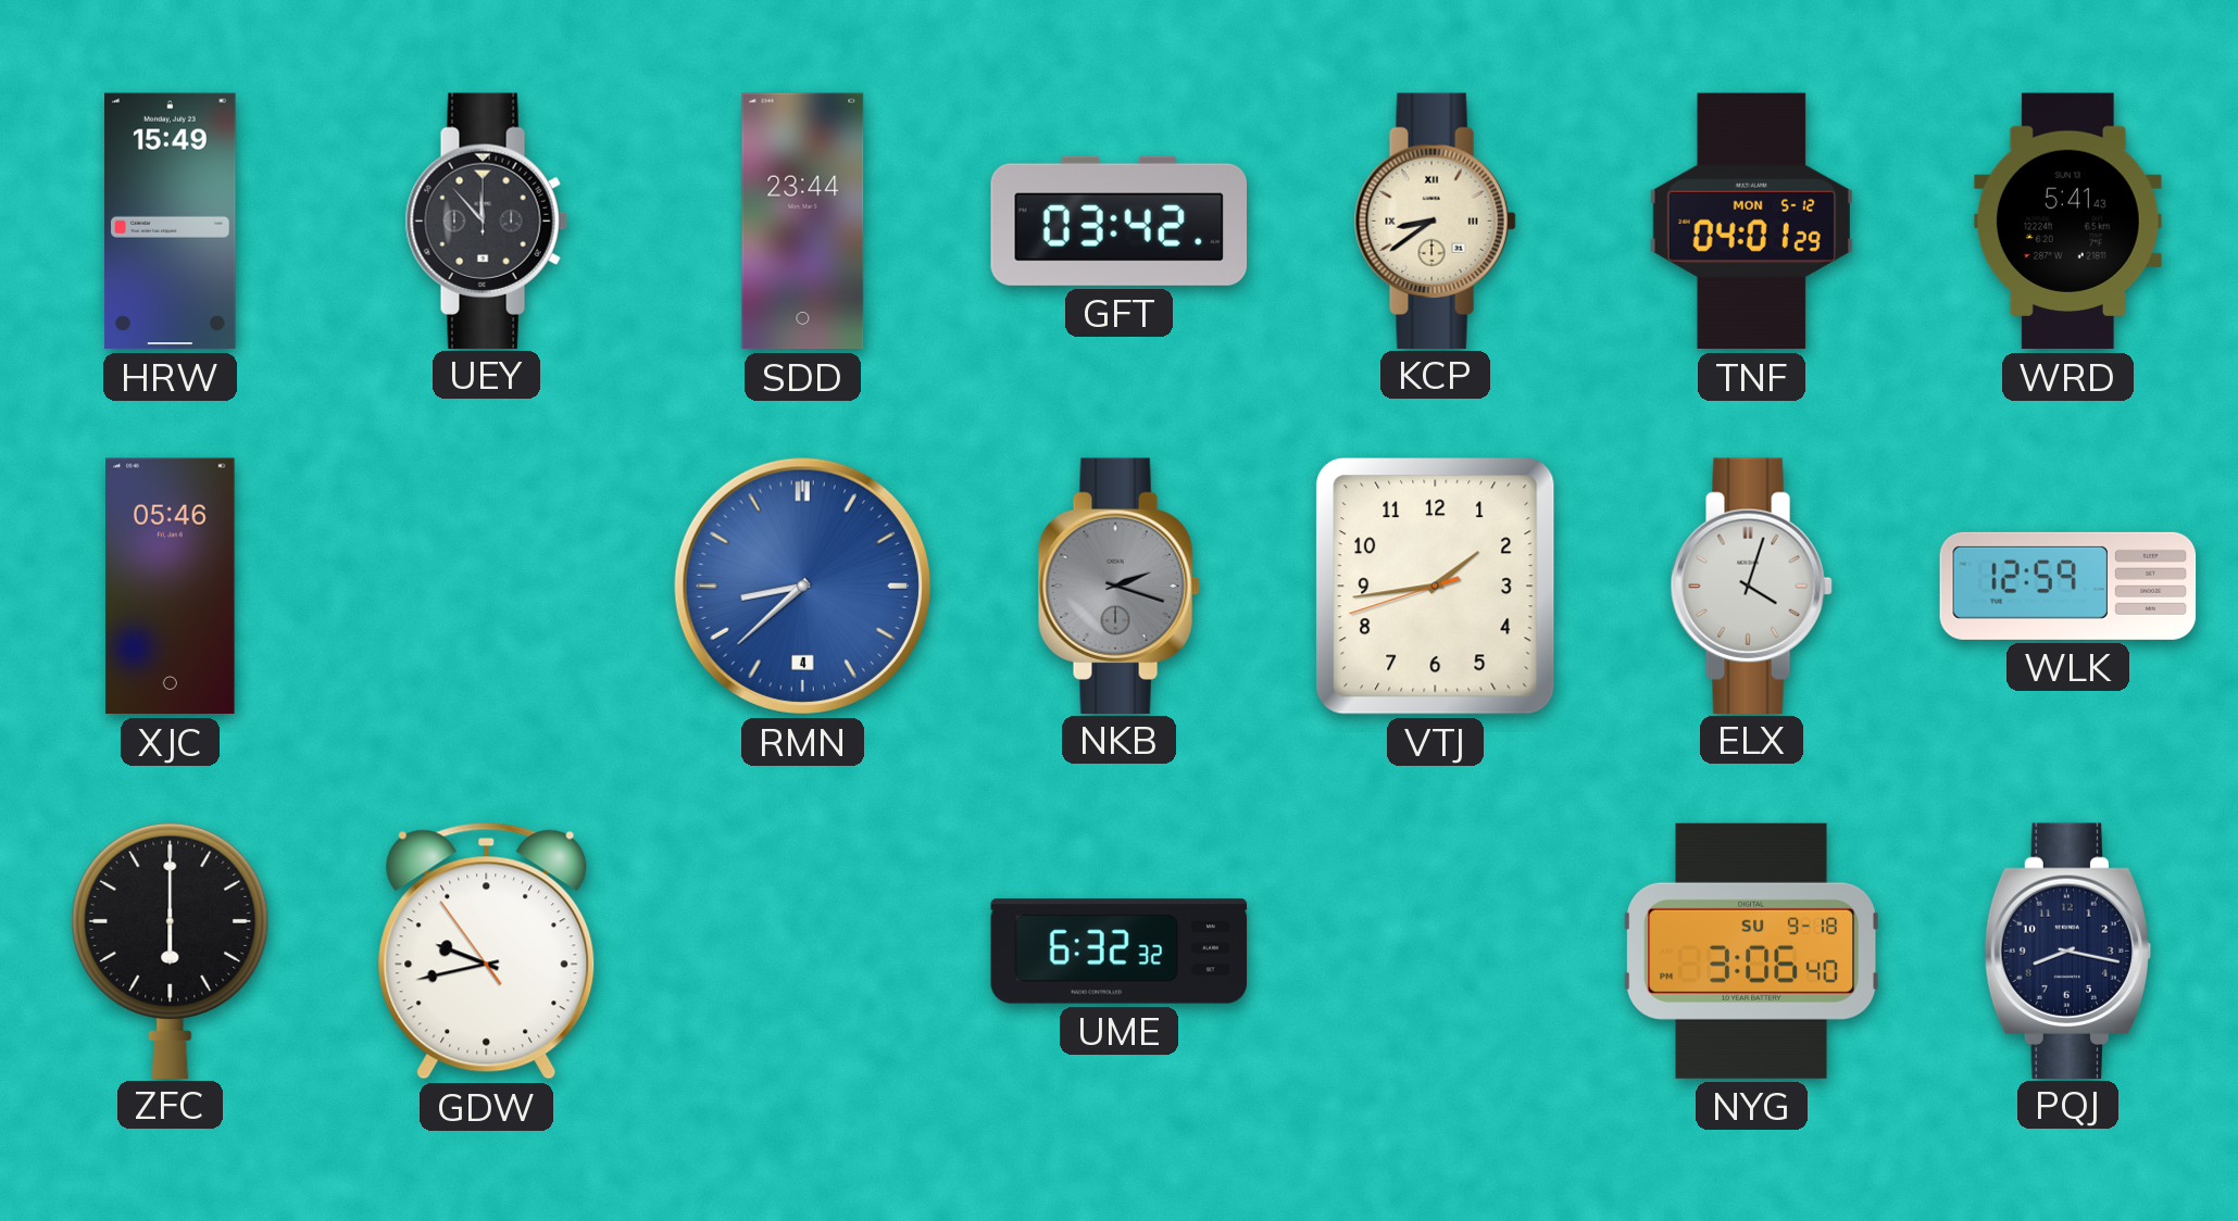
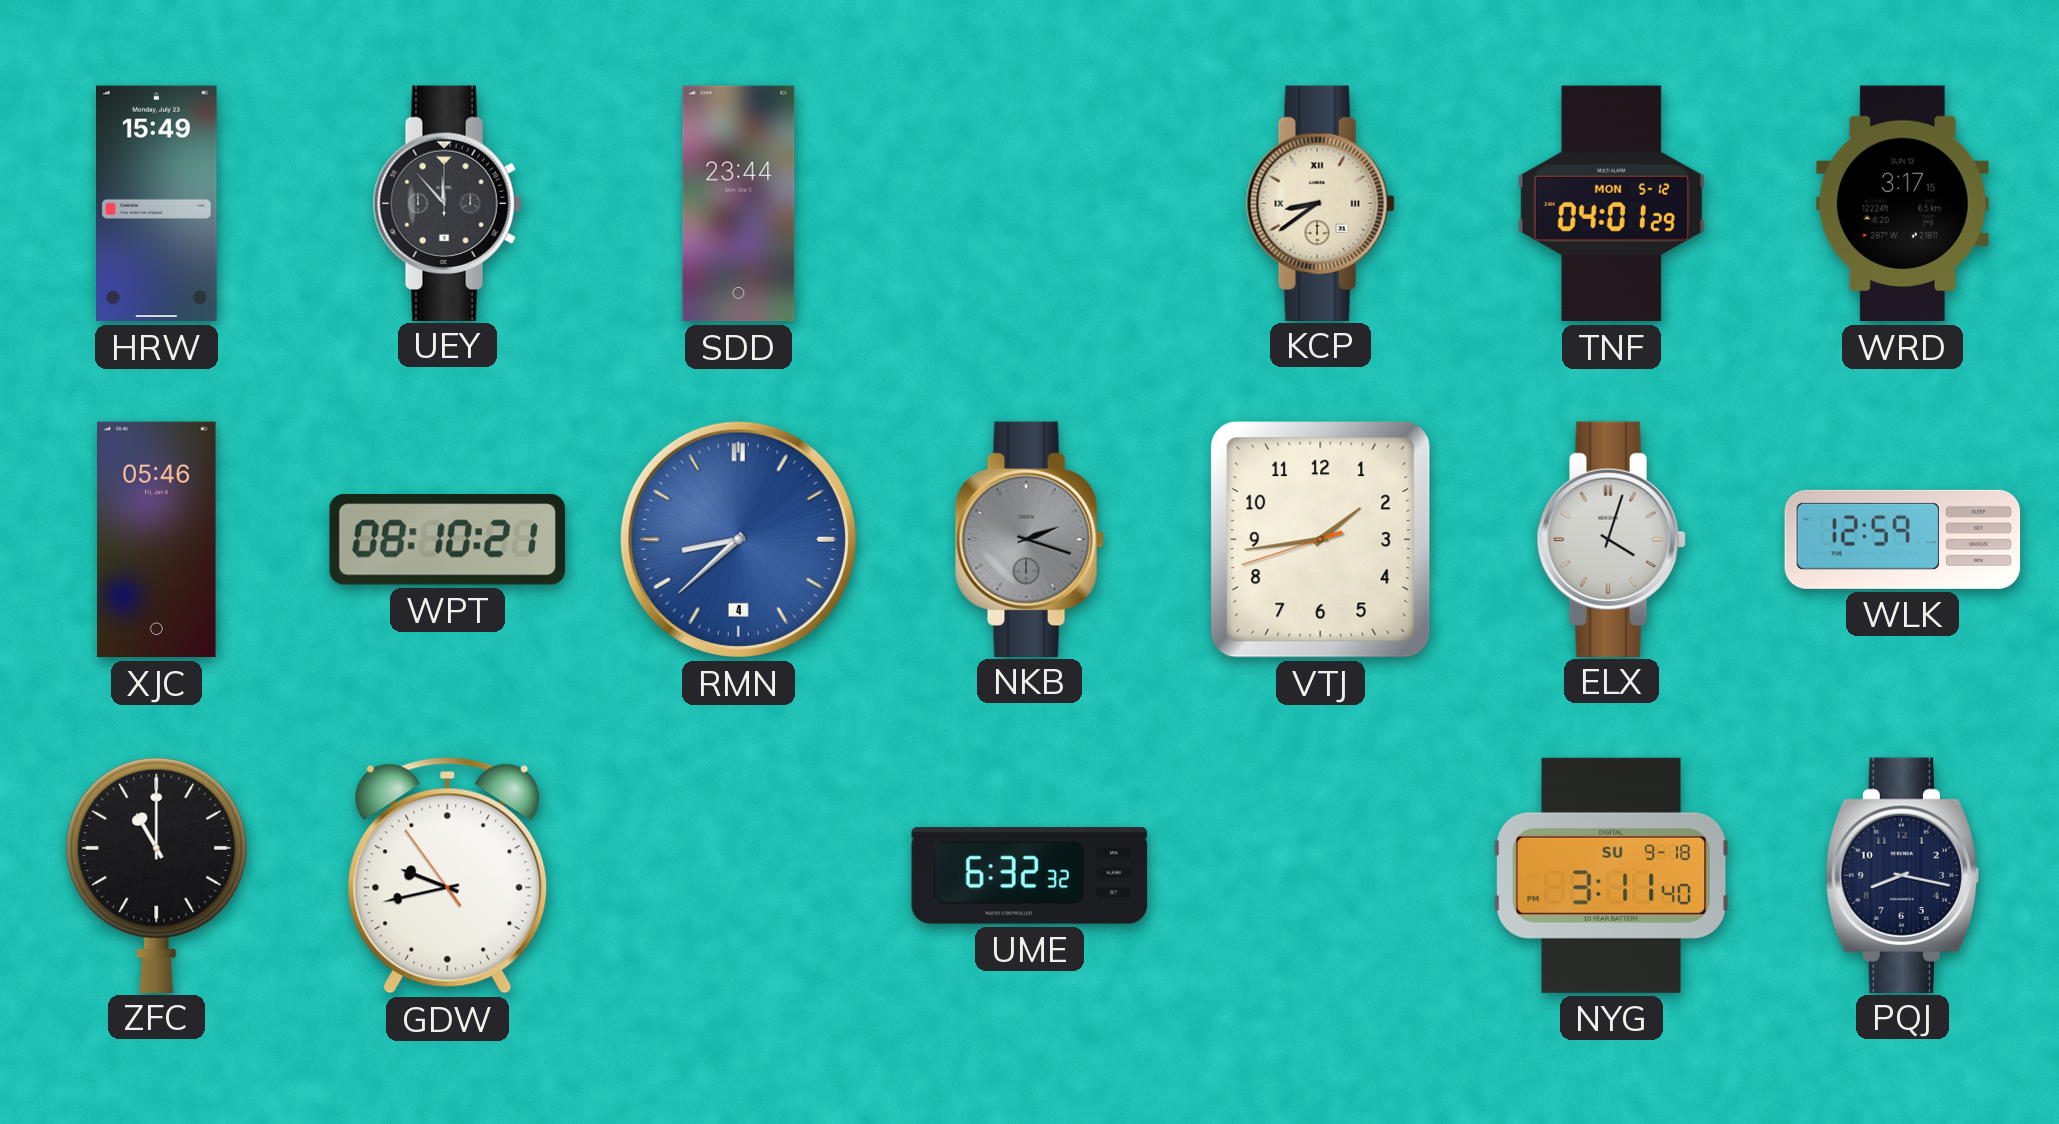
GFT: 03:42 -> none
WRD: 5:41 -> 3:17
WPT: none -> 08:10
ZFC: 6:00 -> 11:00
NYG: 3:06 -> 3:11
